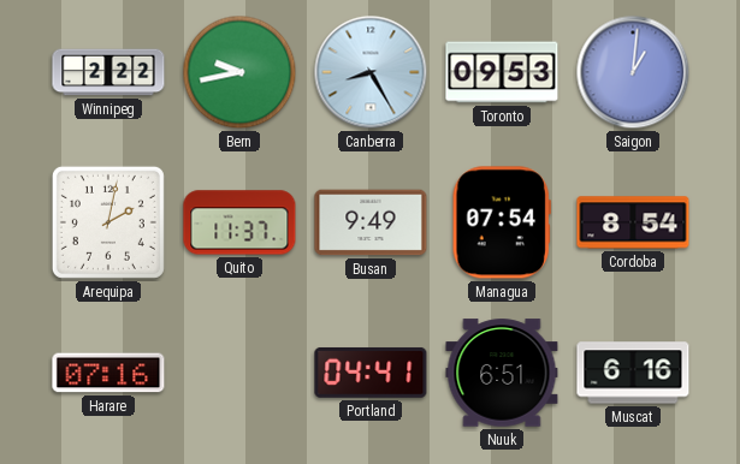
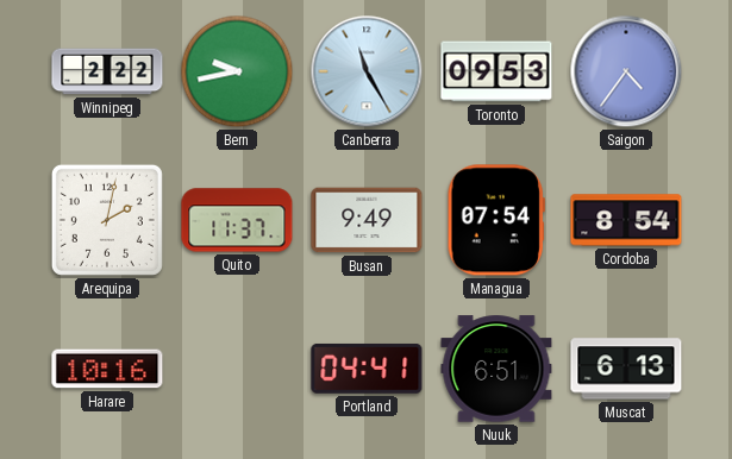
Canberra: 8:25 -> 11:25
Saigon: 1:01 -> 4:36
Harare: 07:16 -> 10:16
Muscat: 6:16 -> 6:13
